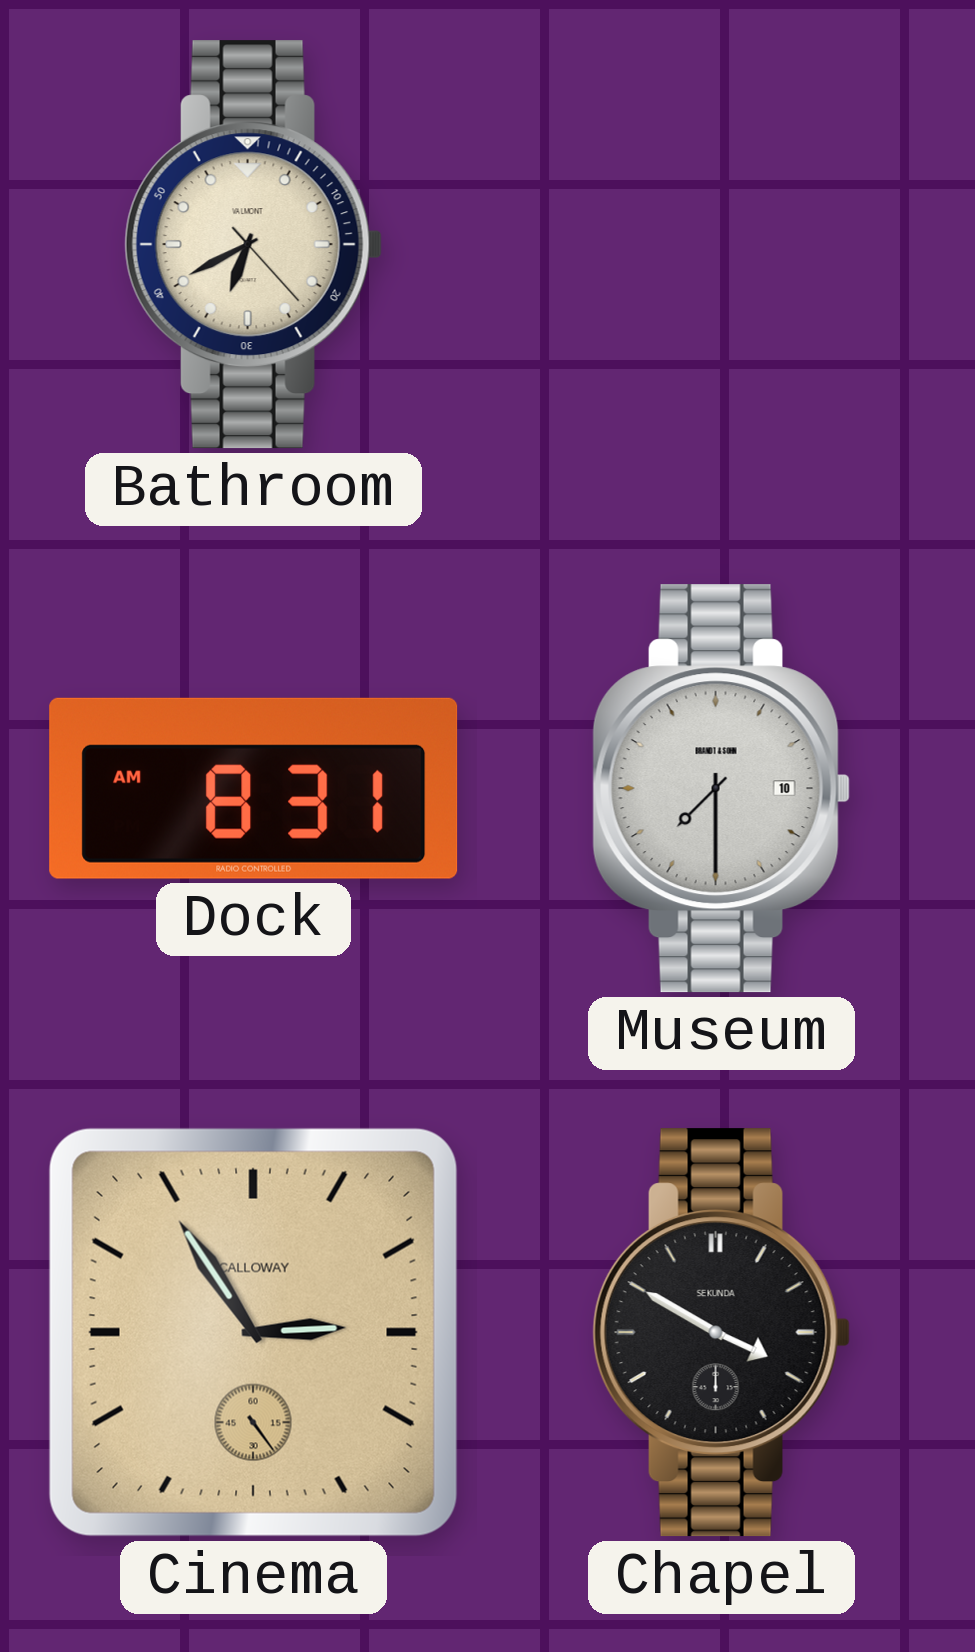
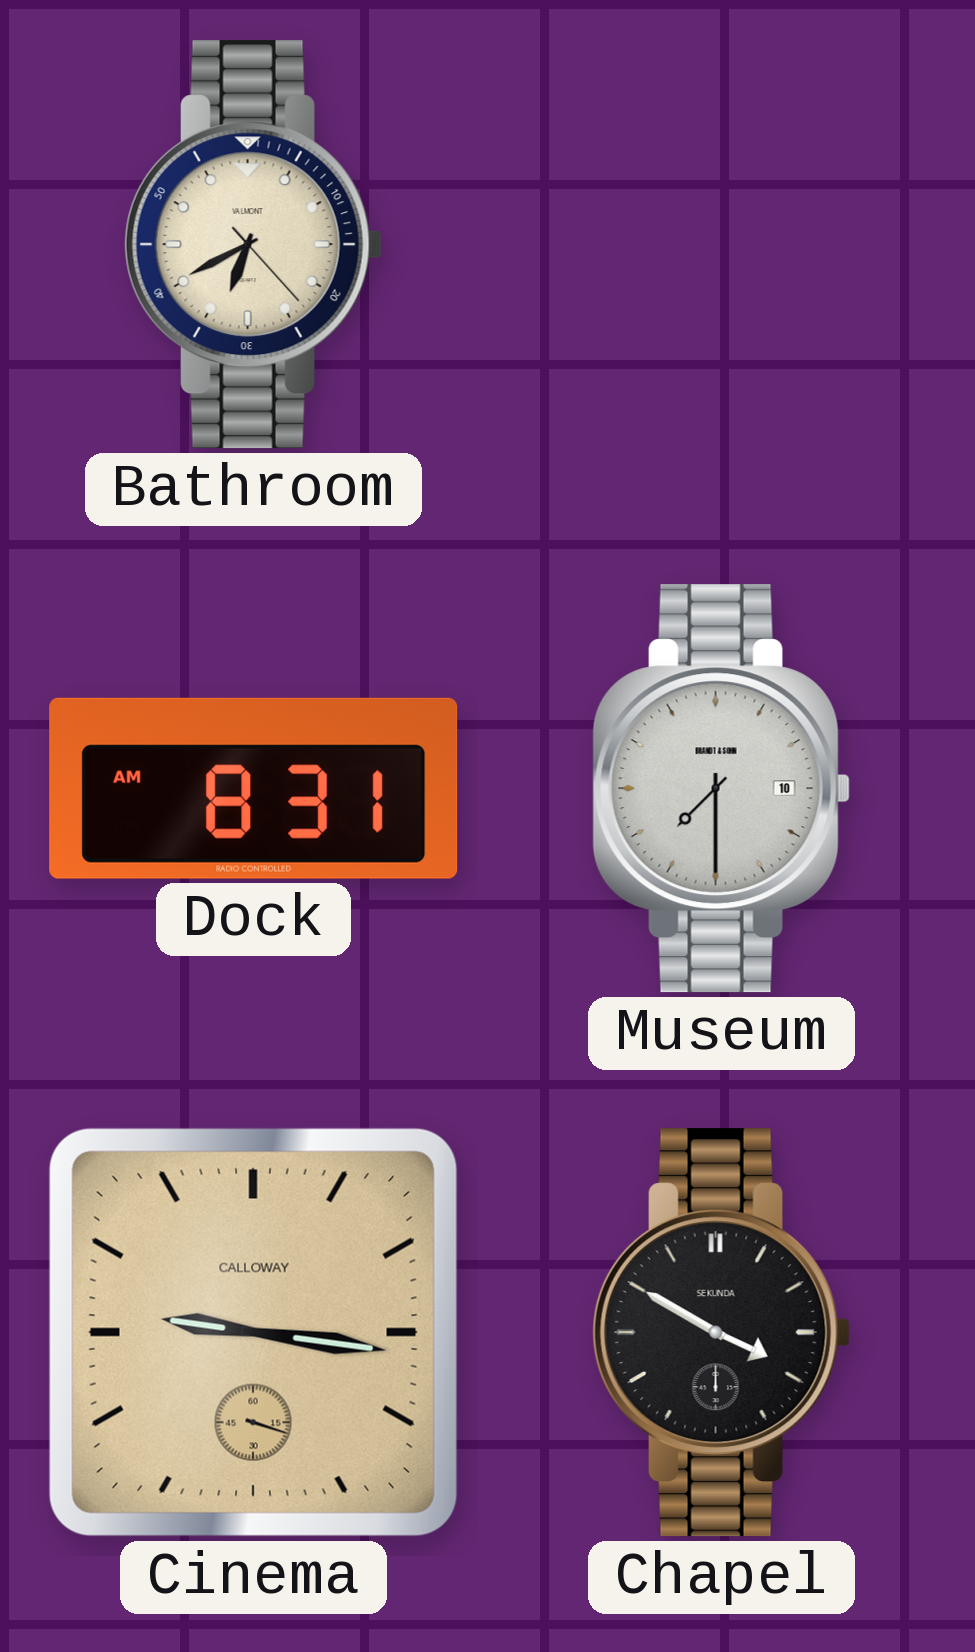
Cinema: 2:54 -> 9:16
